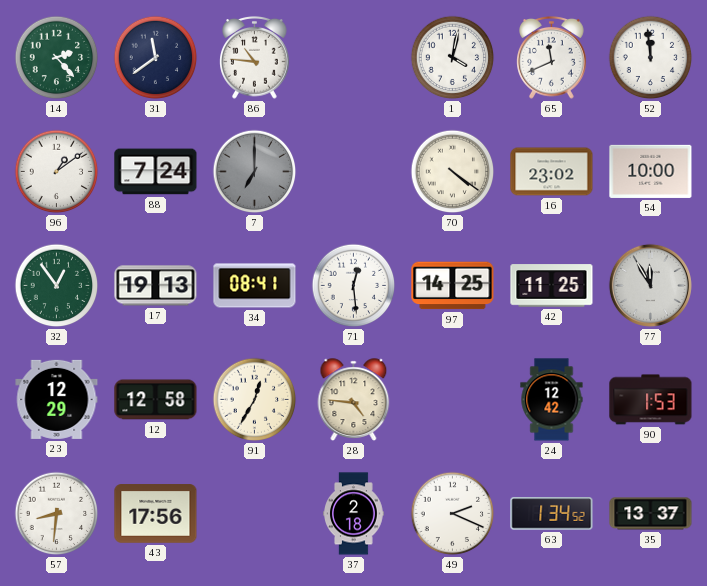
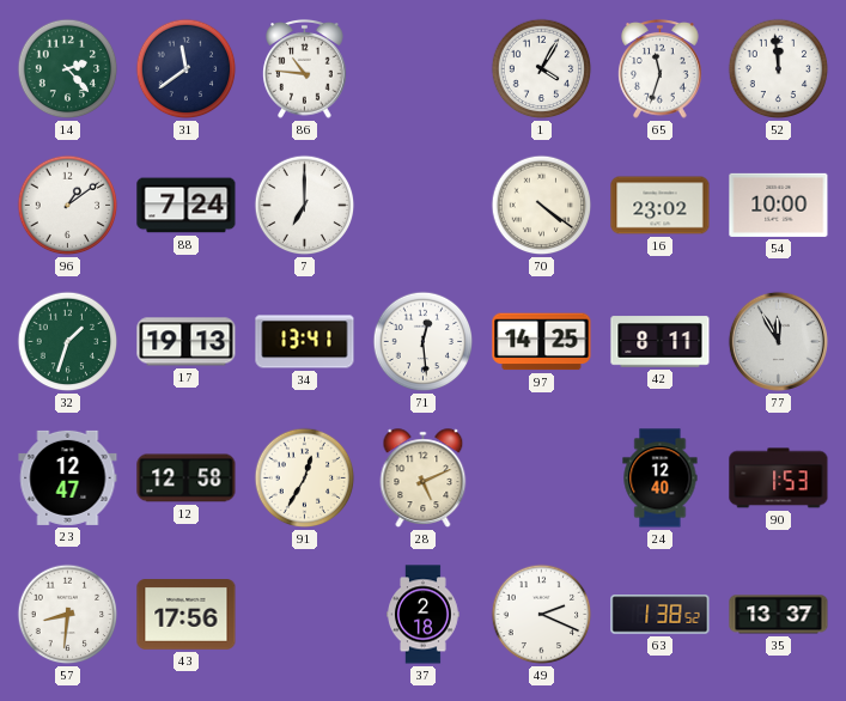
1: 4:02 -> 4:05
65: 11:41 -> 11:33
7 dial: grey -> white
32: 12:54 -> 1:33
34: 08:41 -> 13:41
42: 11:25 -> 8:11
23: 12:29 -> 12:47
28: 4:46 -> 5:11
24: 12:42 -> 12:40
63: 1:34 -> 1:38
